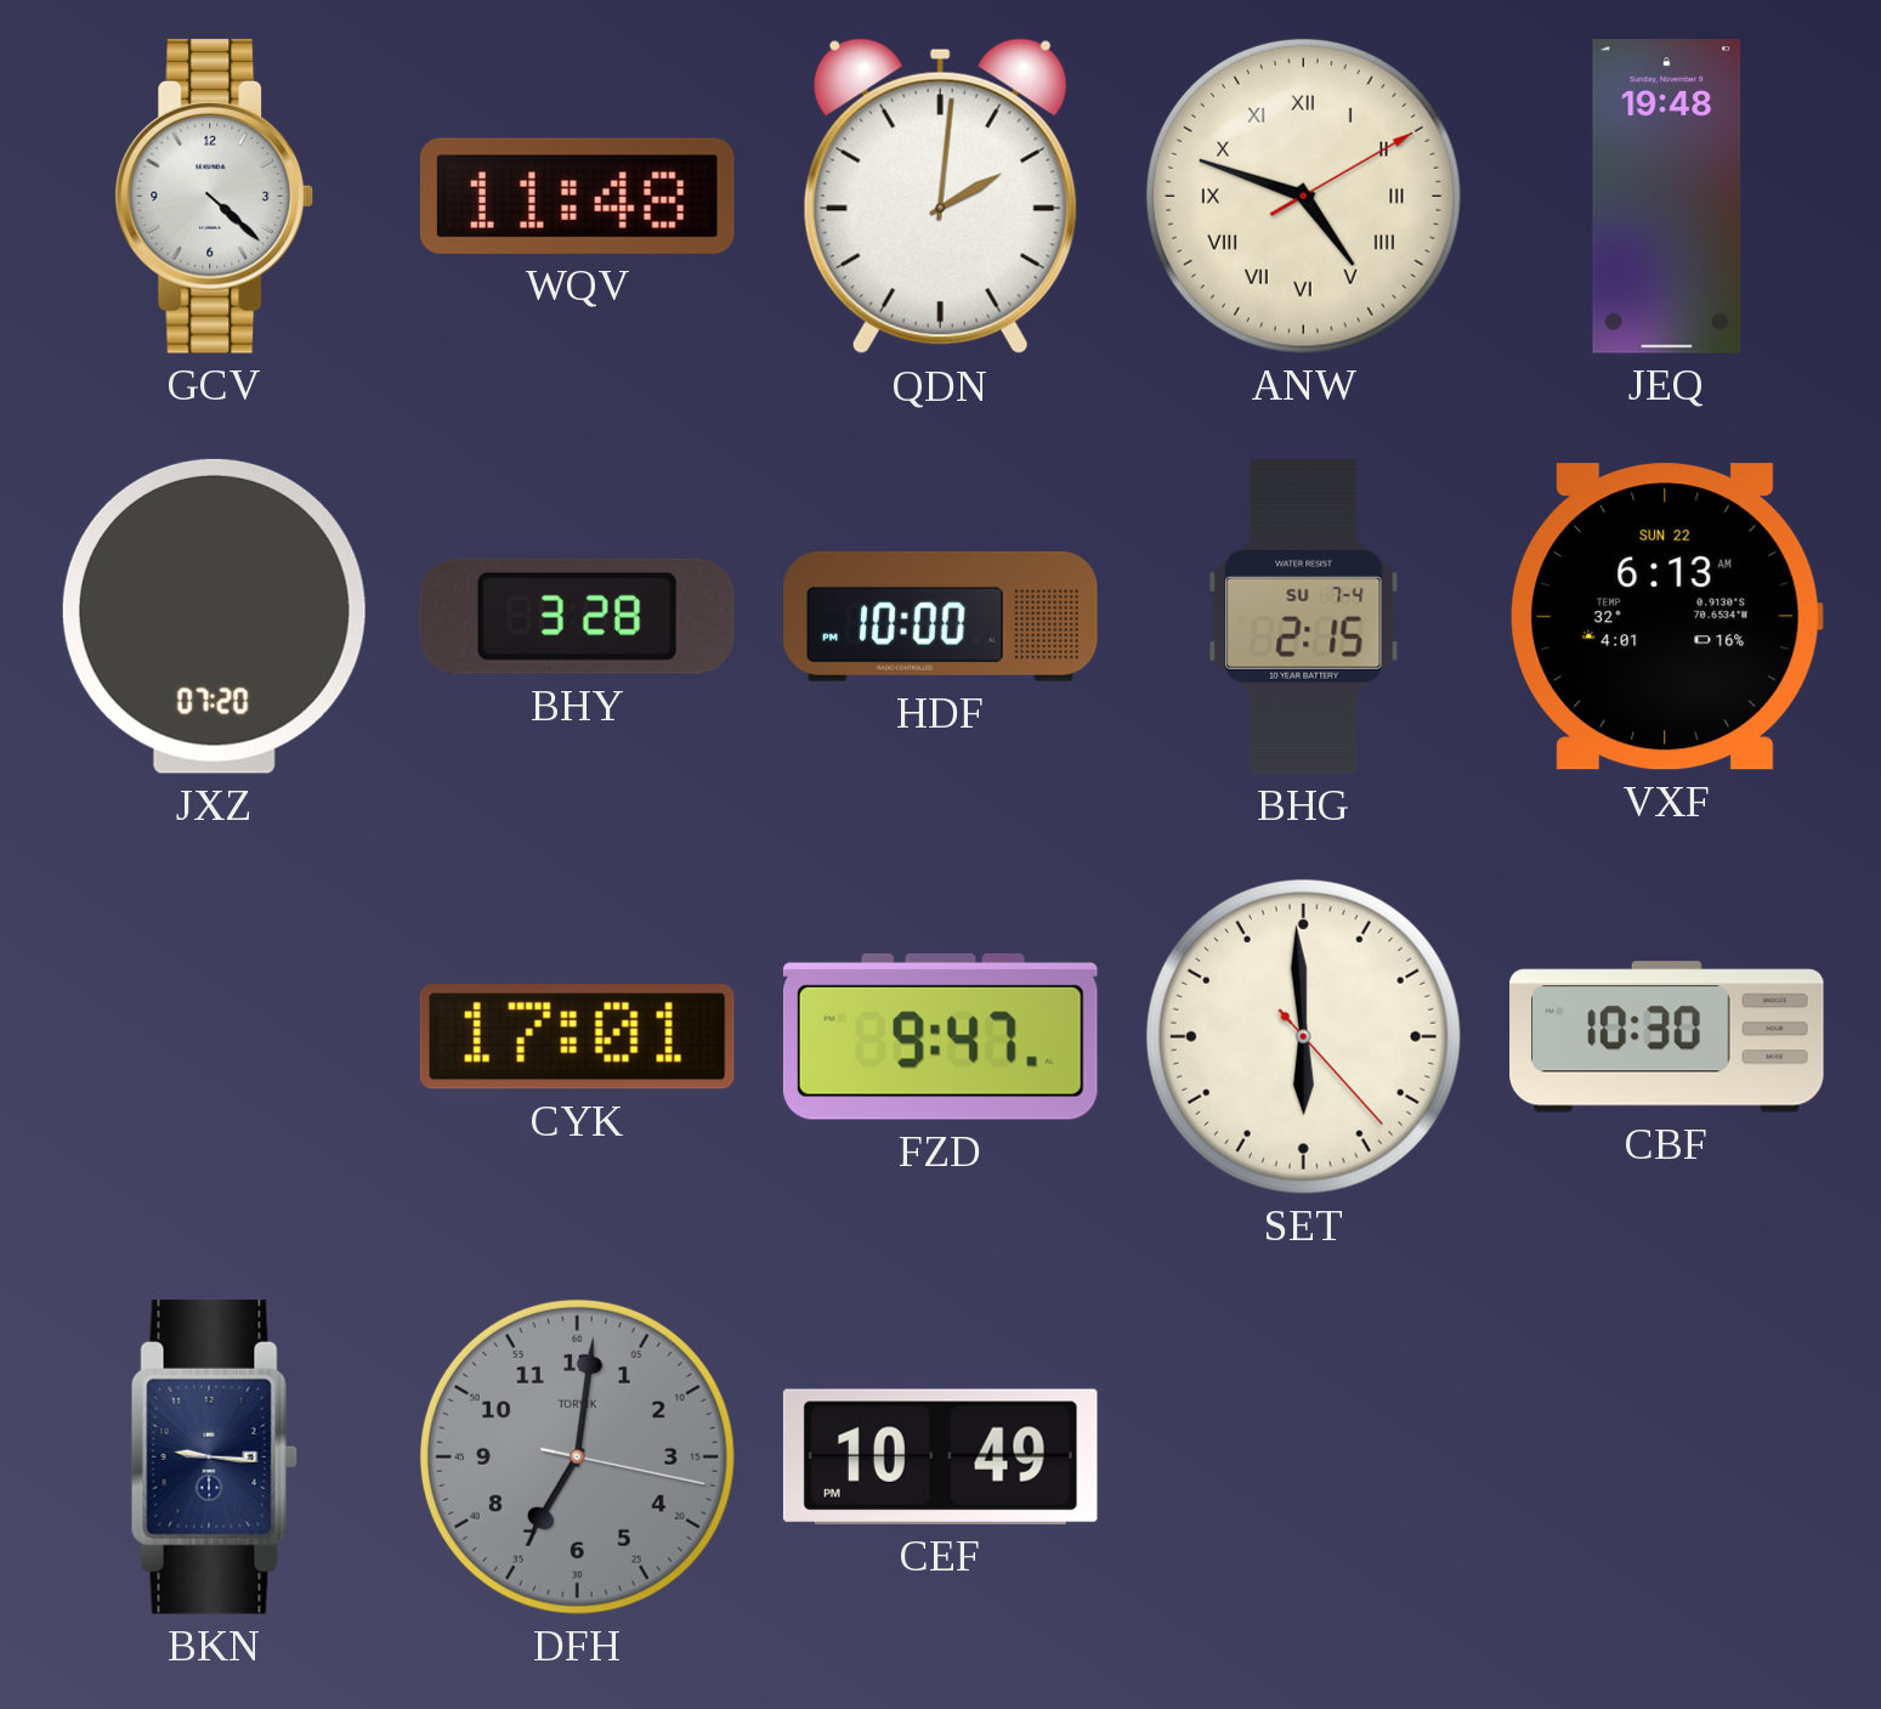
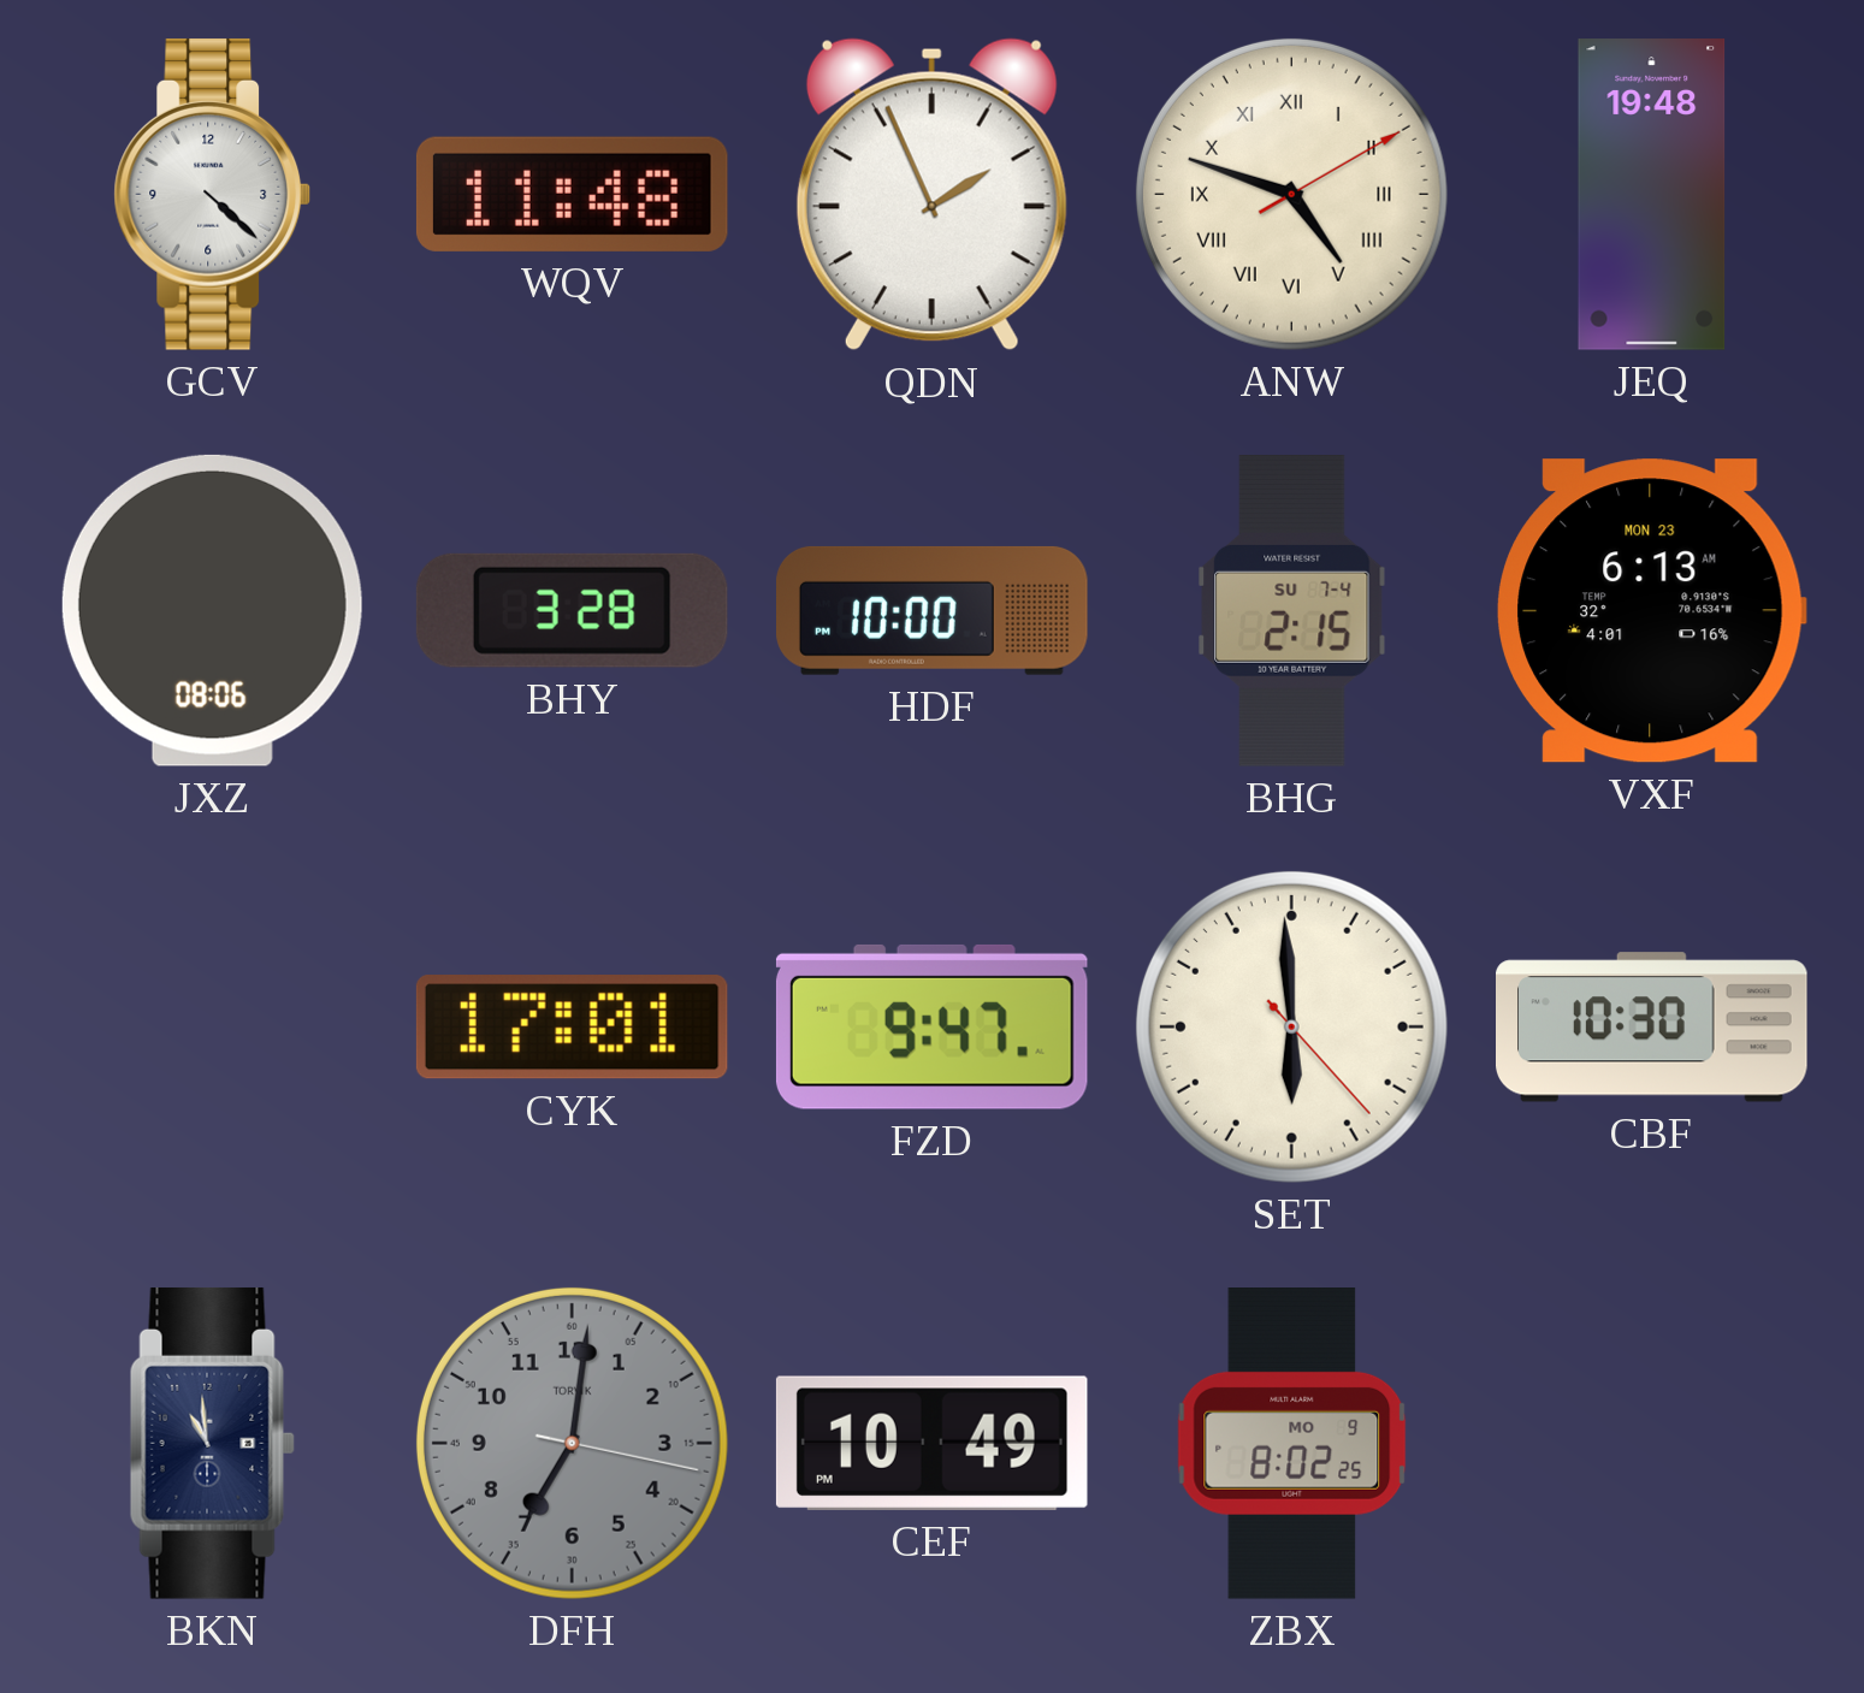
QDN: 2:01 -> 1:56
JXZ: 07:20 -> 08:06
VXF date: SUN 22 -> MON 23
BKN: 9:16 -> 10:59
ZBX: none -> 8:02
